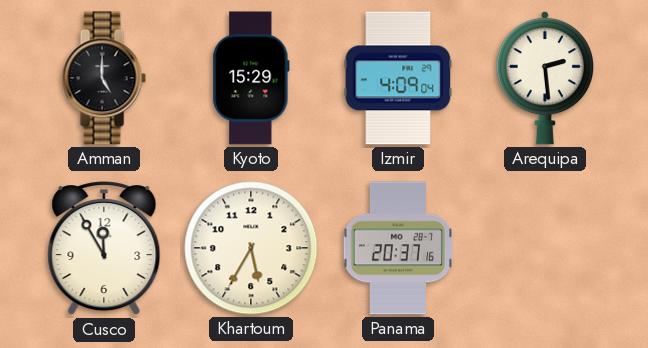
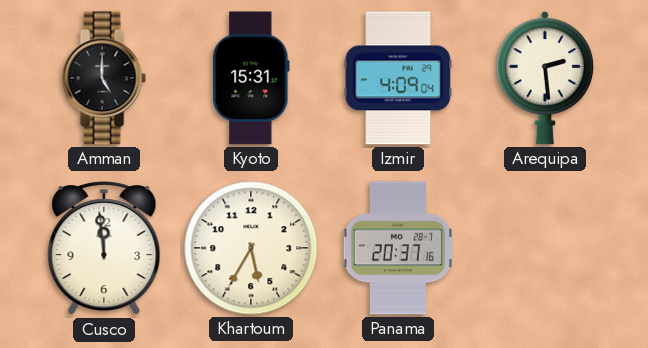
Kyoto: 15:29 -> 15:31
Cusco: 11:55 -> 11:59
